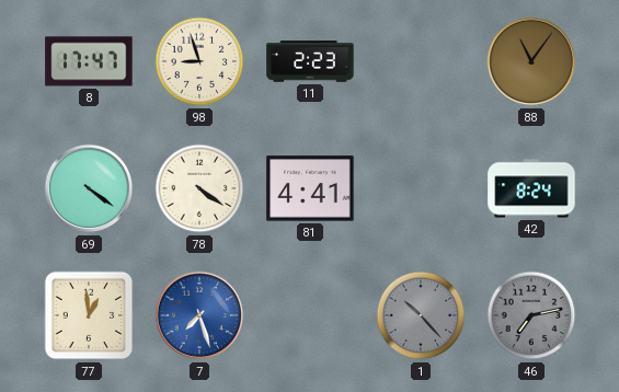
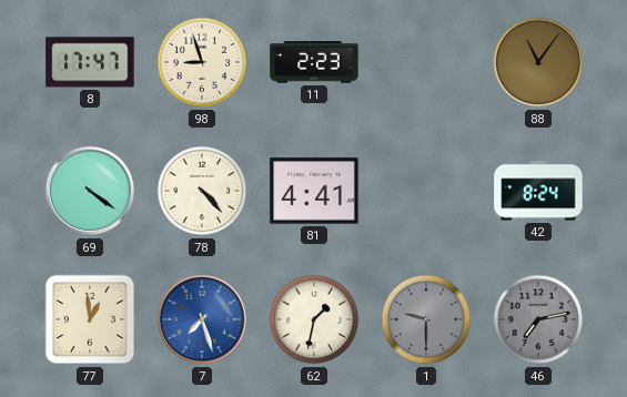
78: 4:21 -> 4:23
62: none -> 1:32
1: 10:23 -> 9:30
